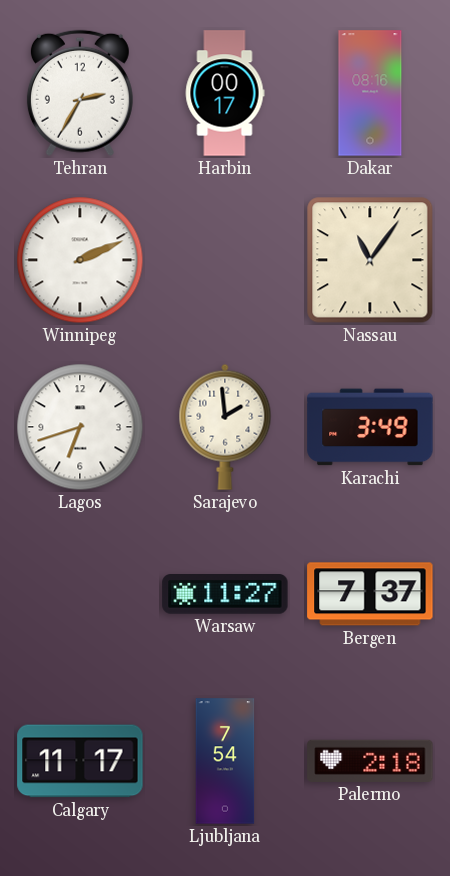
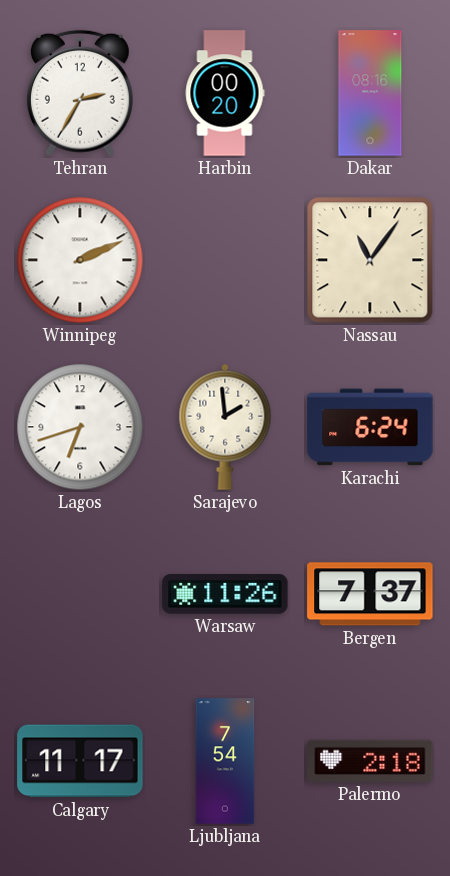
Harbin: 00:17 -> 00:20
Karachi: 3:49 -> 6:24
Warsaw: 11:27 -> 11:26
